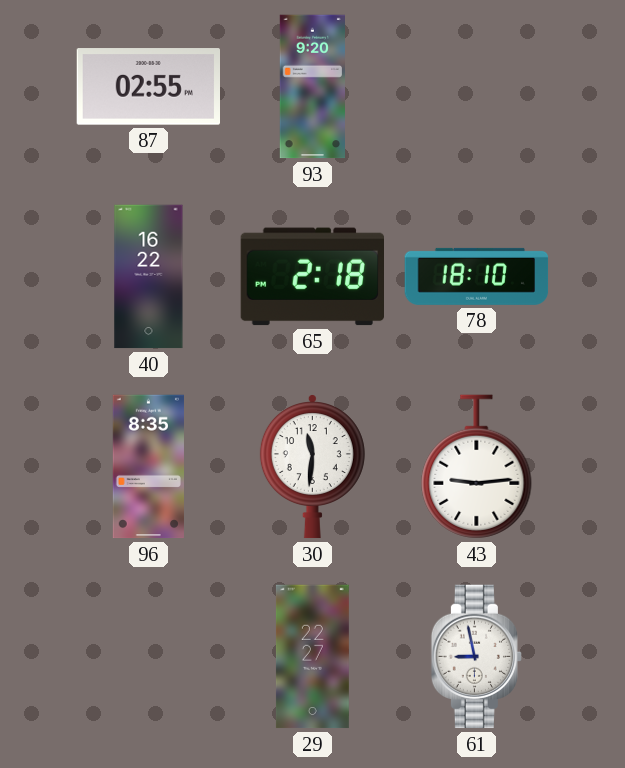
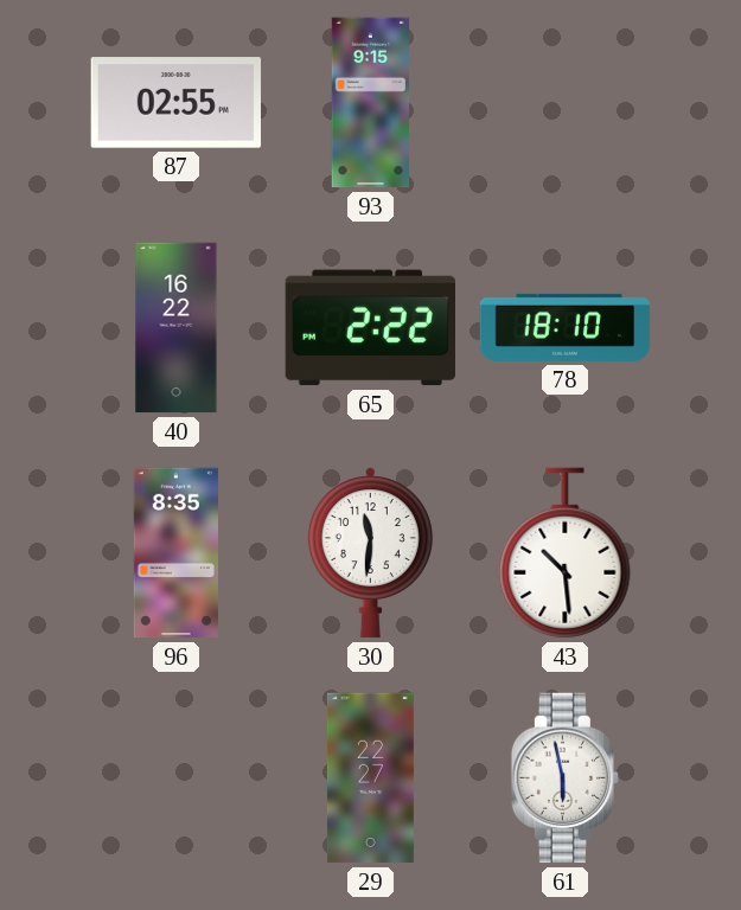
93: 9:20 -> 9:15
65: 2:18 -> 2:22
43: 9:14 -> 10:29
61: 8:58 -> 5:58
